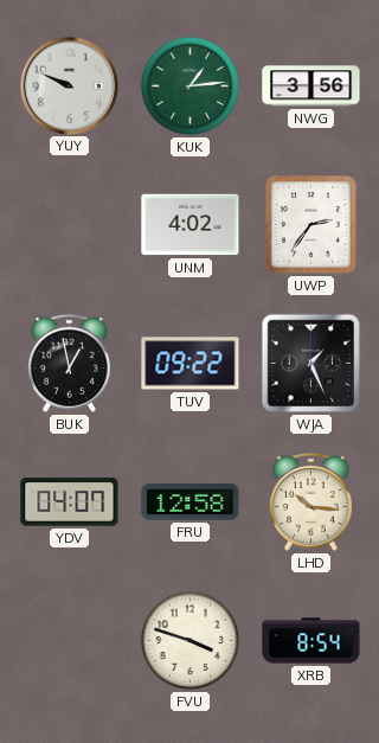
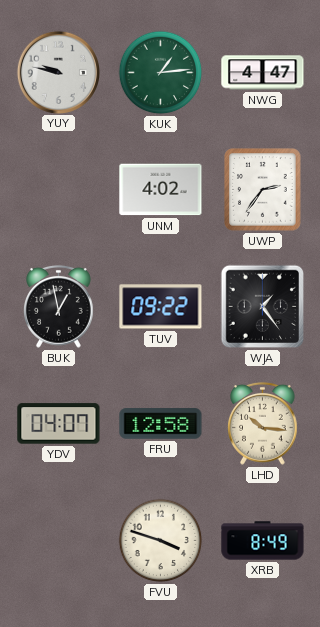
YUY: 9:49 -> 9:47
NWG: 3:56 -> 4:47
WJA: 1:26 -> 1:24
XRB: 8:54 -> 8:49
